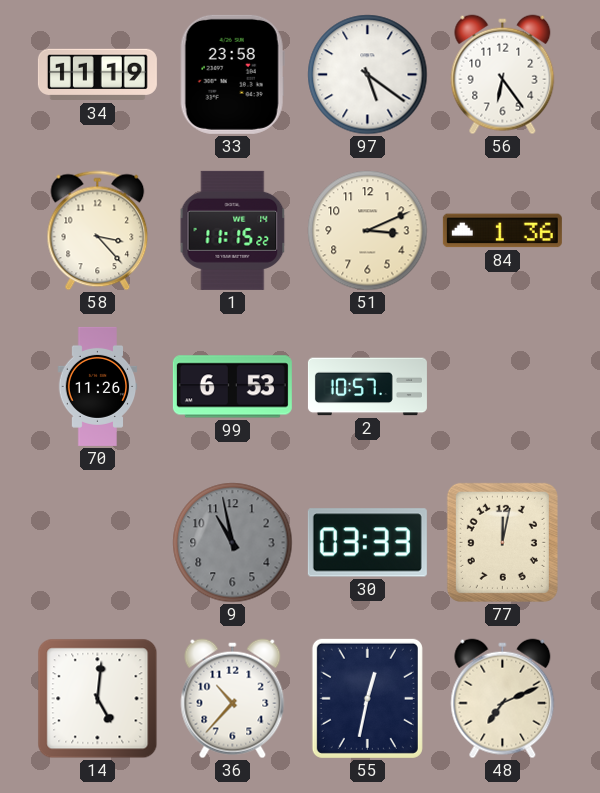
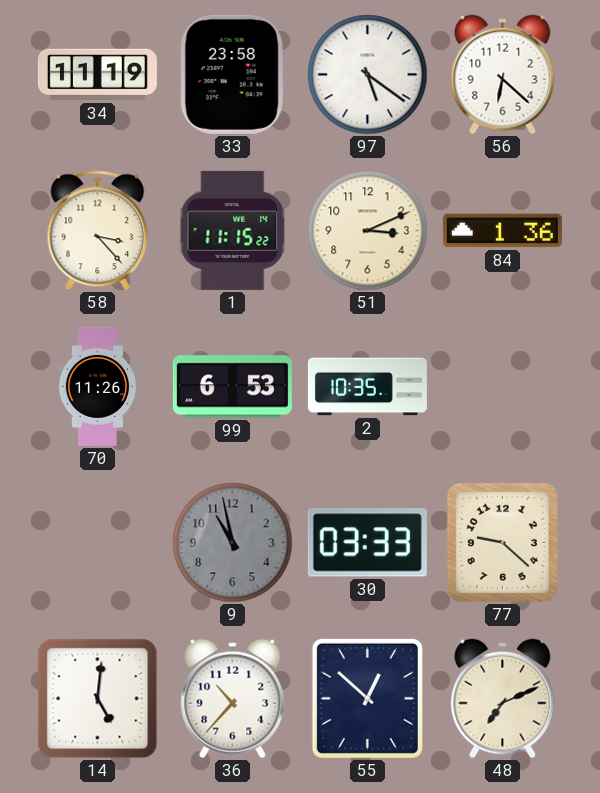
56: 6:24 -> 6:22
2: 10:57 -> 10:35
77: 12:02 -> 9:22
55: 12:32 -> 12:52
